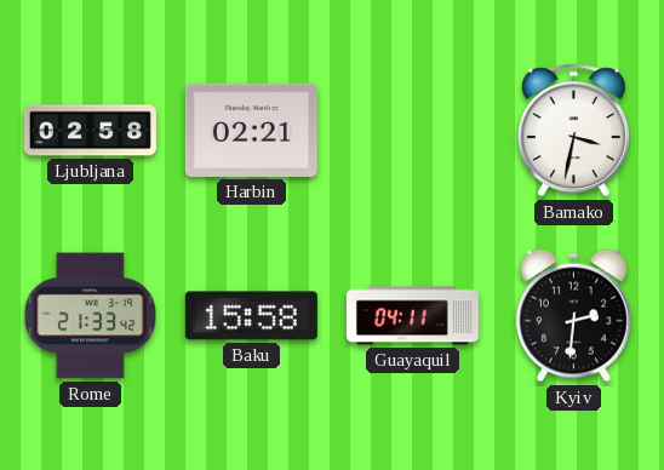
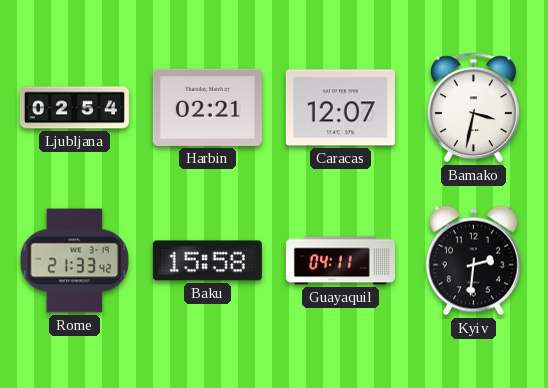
Ljubljana: 02:58 -> 02:54
Caracas: none -> 12:07
